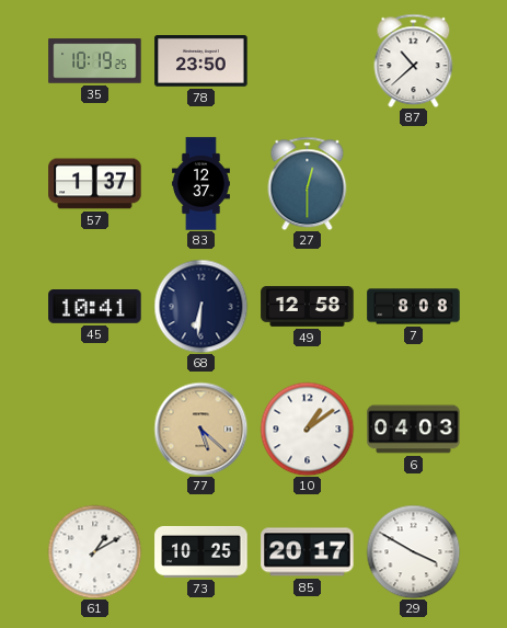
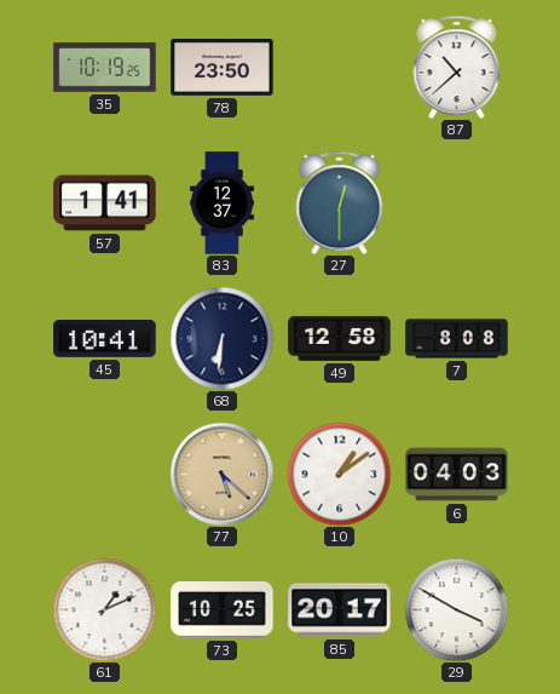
57: 1:37 -> 1:41
61: 1:10 -> 1:11
